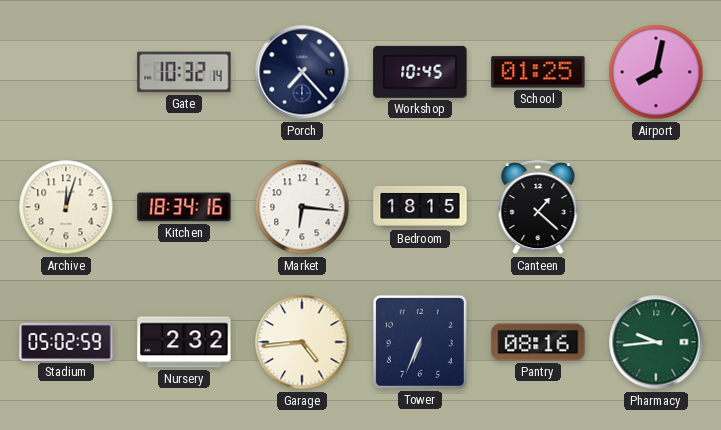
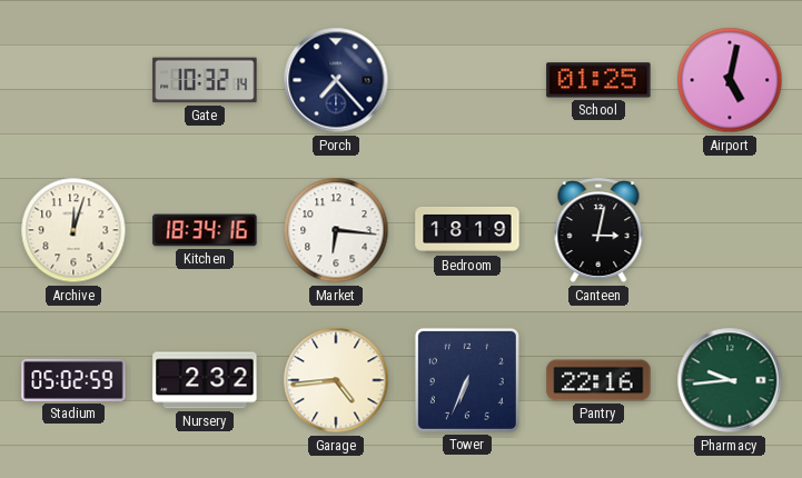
Workshop: 10:45 -> none
Airport: 8:02 -> 5:02
Bedroom: 18:15 -> 18:19
Canteen: 1:22 -> 3:02
Pantry: 08:16 -> 22:16
